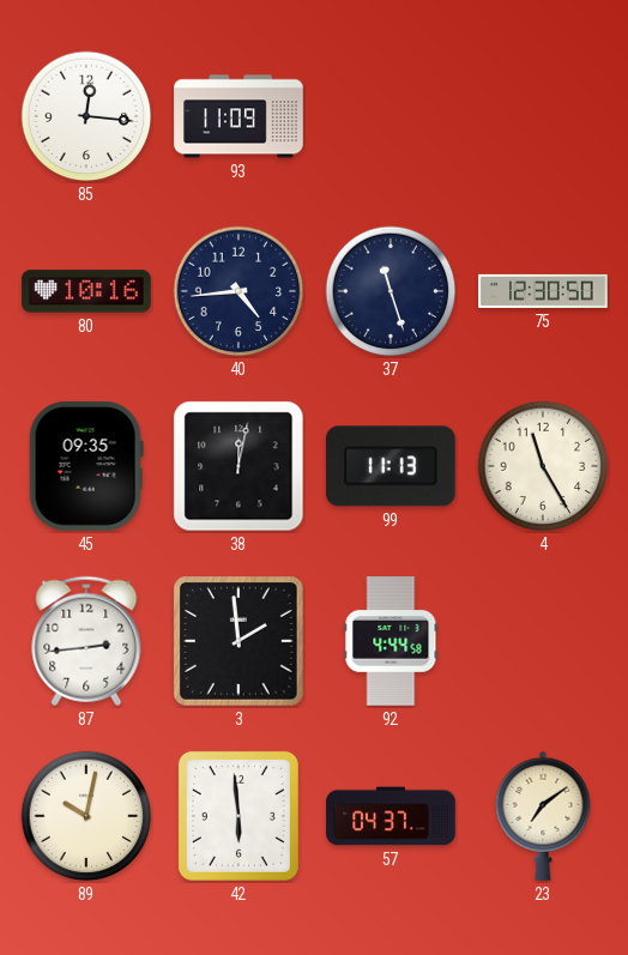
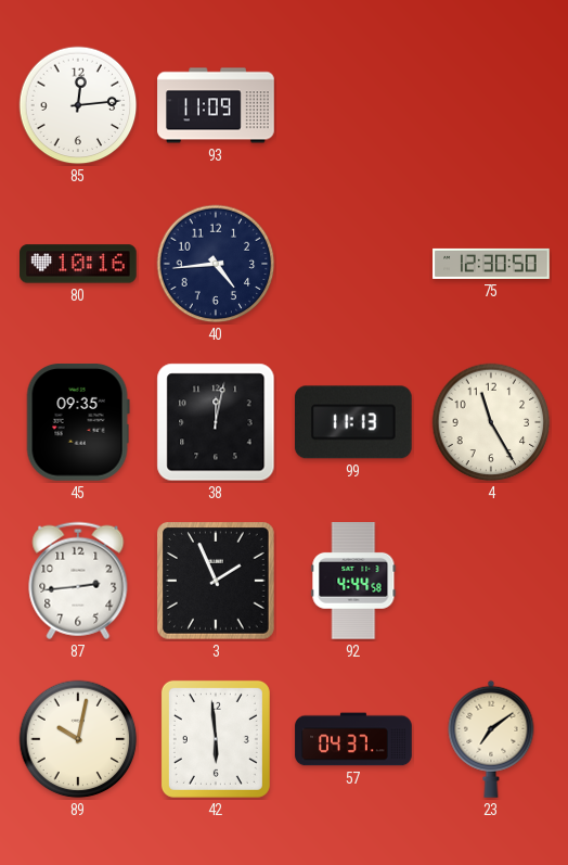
85: 12:16 -> 12:14
37: 11:27 -> none
3: 1:59 -> 1:56
